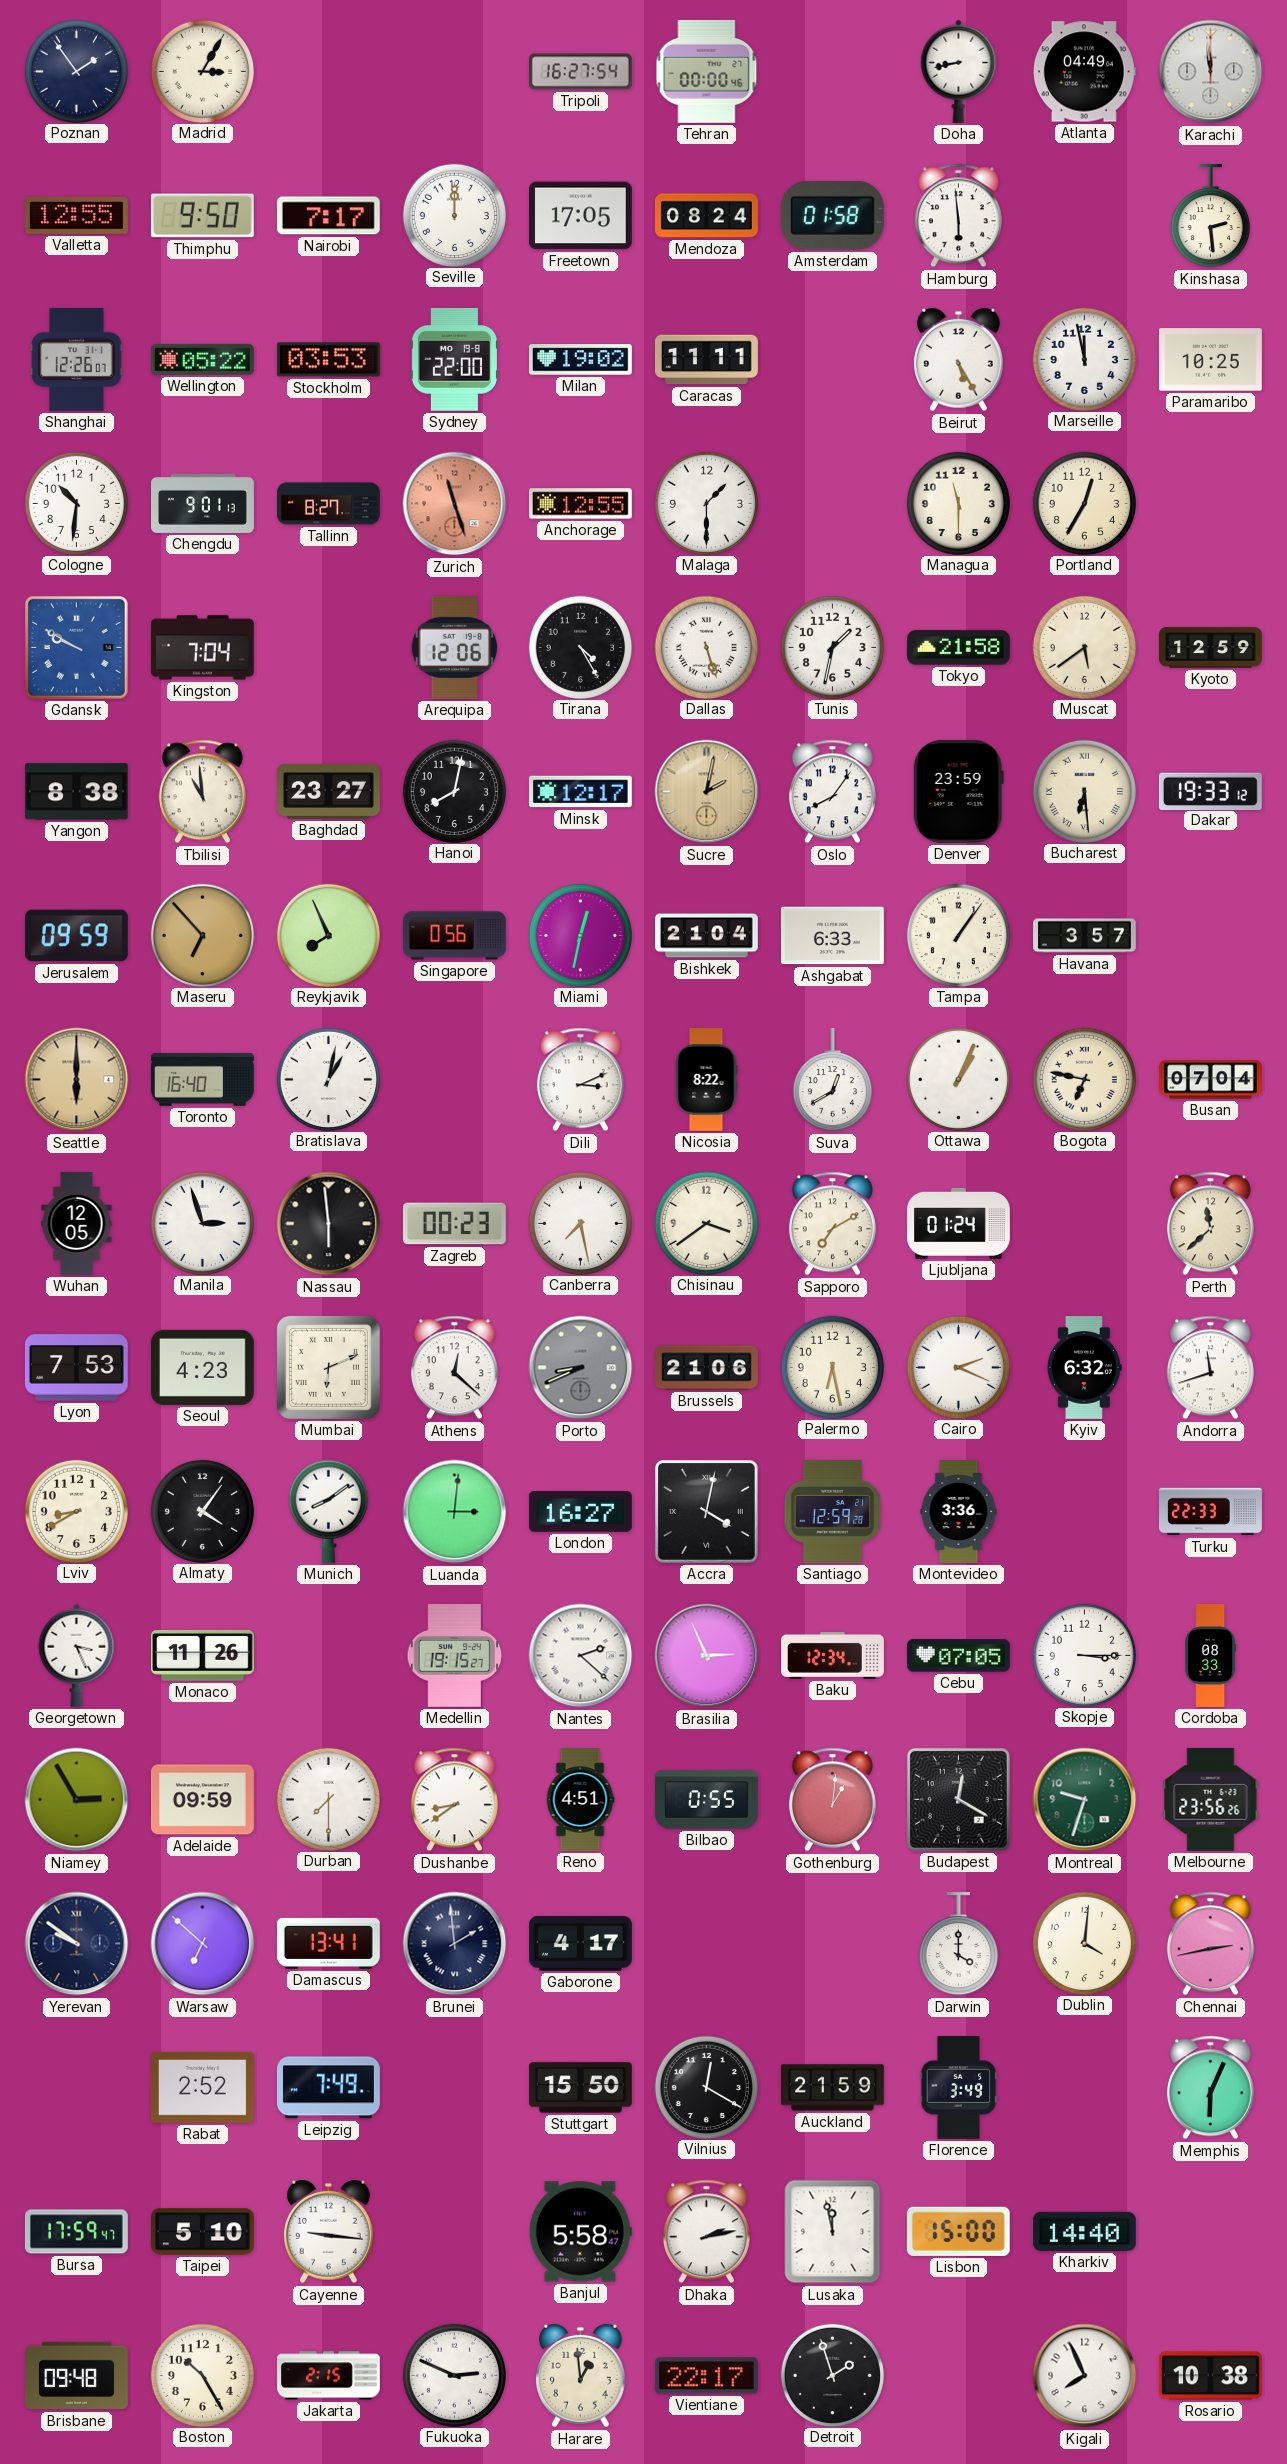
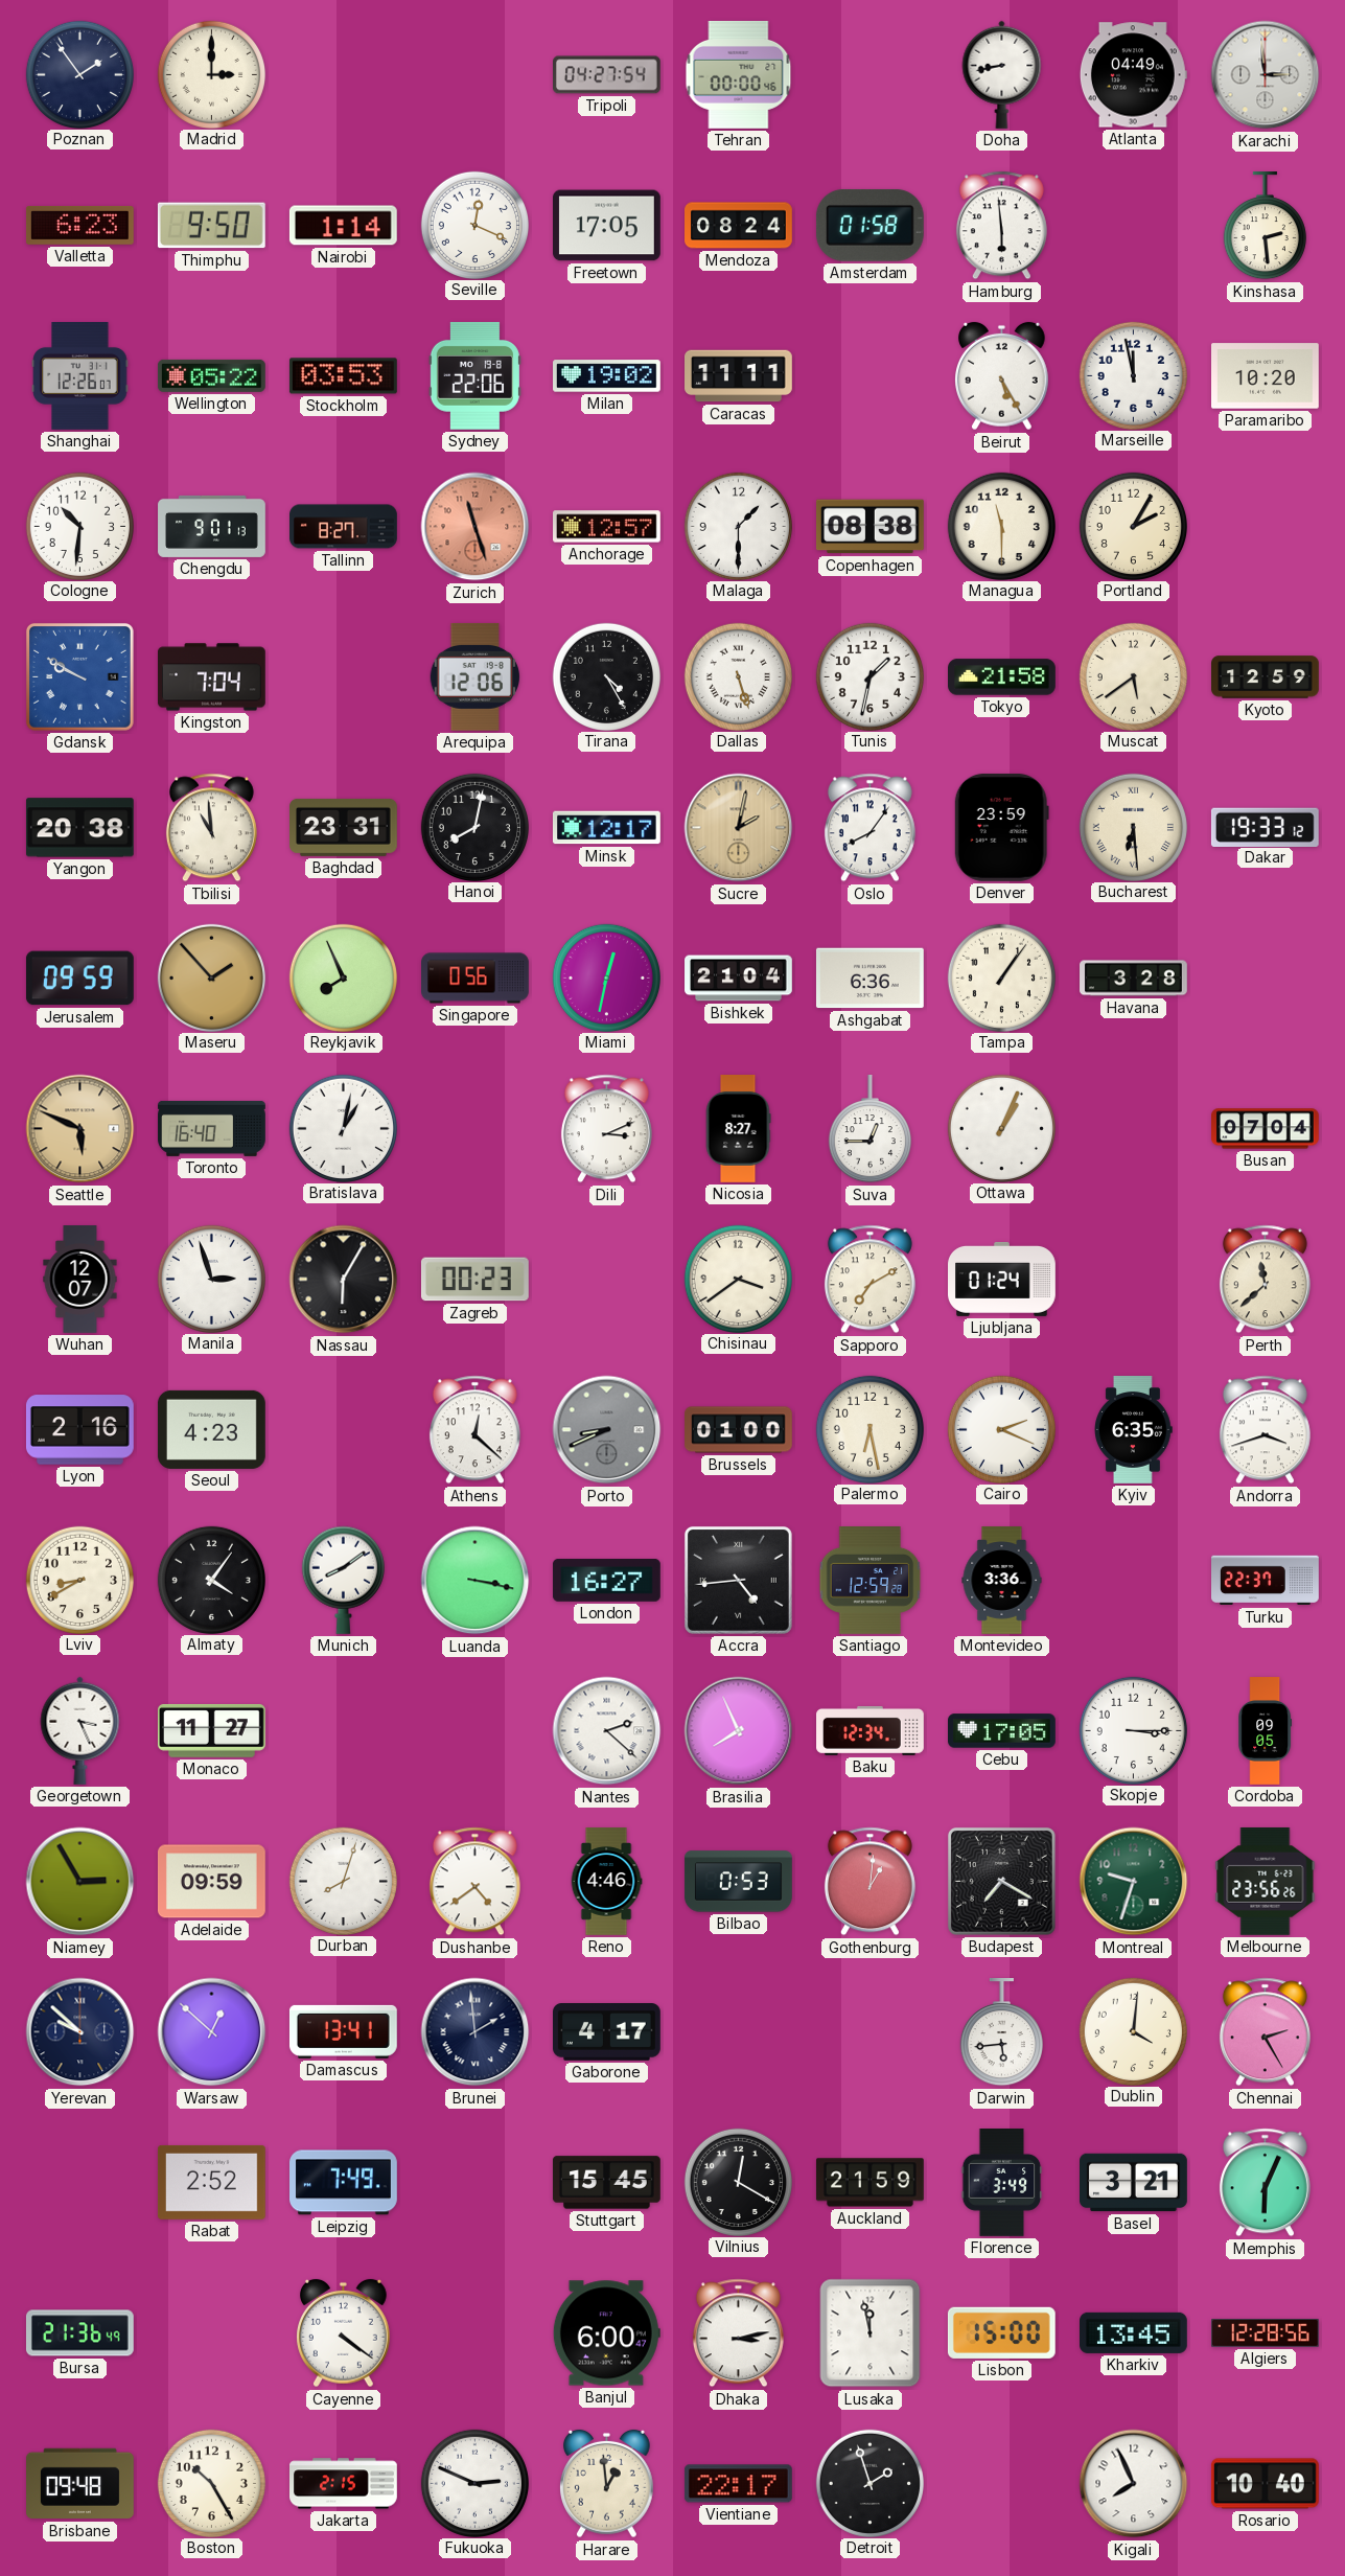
Madrid: 3:05 -> 3:00
Tripoli: 16:27 -> 04:27
Karachi: 11:59 -> 2:59
Valletta: 12:55 -> 6:23
Nairobi: 7:17 -> 1:14
Seville: 12:00 -> 12:19
Sydney: 22:00 -> 22:06
Paramaribo: 10:25 -> 10:20
Anchorage: 12:55 -> 12:57
Copenhagen: none -> 08:38
Portland: 12:35 -> 2:05
Yangon: 8:38 -> 20:38
Baghdad: 23:27 -> 23:31
Maseru: 6:53 -> 1:53
Ashgabat: 6:33 -> 6:36
Havana: 3:57 -> 3:28
Seattle: 6:00 -> 5:49
Nicosia: 8:22 -> 8:27
Suva: 12:40 -> 12:45
Bogota: 6:47 -> none
Wuhan: 12:05 -> 12:07
Nassau: 5:59 -> 6:05
Canberra: 7:28 -> none
Lyon: 7:53 -> 2:16
Mumbai: 6:11 -> none
Brussels: 21:06 -> 01:00
Kyiv: 6:32 -> 6:35
Andorra: 11:42 -> 3:42
Luanda: 3:01 -> 3:17
Accra: 4:02 -> 4:44
Turku: 22:33 -> 22:37
Monaco: 11:26 -> 11:27
Medellin: 19:15 -> none
Brasilia: 2:56 -> 7:56
Cebu: 07:05 -> 17:05
Cordoba: 08:33 -> 09:05
Durban: 7:30 -> 8:03
Dushanbe: 8:39 -> 4:39
Reno: 4:51 -> 4:46
Bilbao: 0:55 -> 0:53
Budapest: 12:20 -> 7:20
Yerevan: 9:51 -> 9:52
Warsaw: 6:52 -> 12:52
Darwin: 4:00 -> 5:44
Chennai: 2:43 -> 2:25
Stuttgart: 15:50 -> 15:45
Basel: none -> 3:21
Bursa: 17:59 -> 21:36
Taipei: 5:10 -> none
Cayenne: 9:16 -> 4:21
Banjul: 5:58 -> 6:00
Dhaka: 2:13 -> 3:13
Kharkiv: 14:40 -> 13:45
Algiers: none -> 12:28
Rosario: 10:38 -> 10:40
